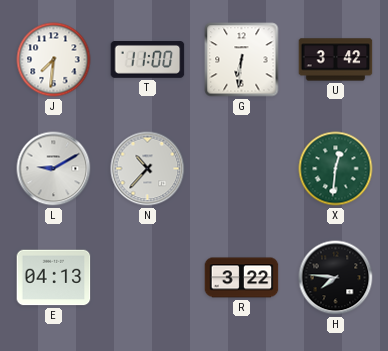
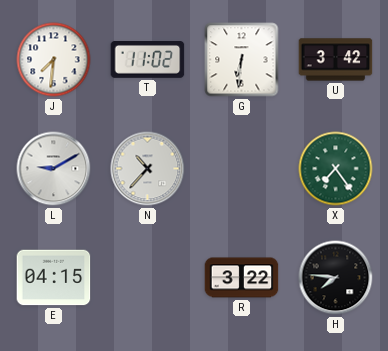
T: 11:00 -> 11:02
X: 12:31 -> 7:24
E: 04:13 -> 04:15
